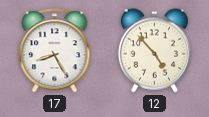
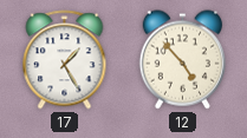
17: 8:25 -> 1:25
